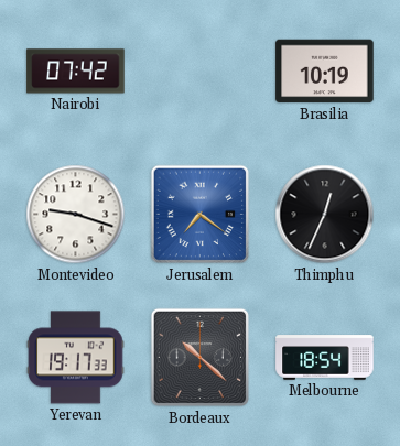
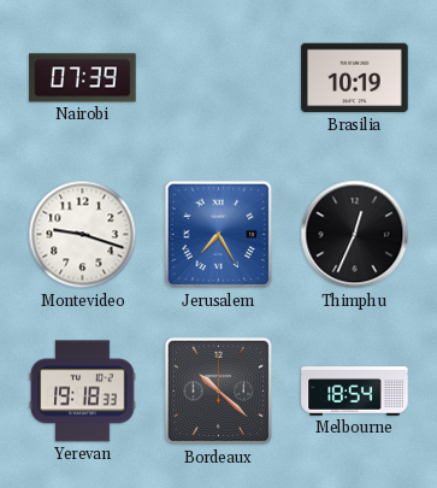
Nairobi: 07:42 -> 07:39
Jerusalem: 7:21 -> 7:25
Yerevan: 19:17 -> 19:18
